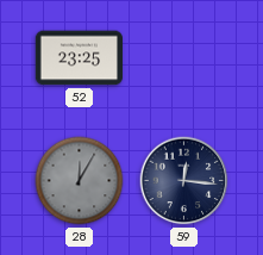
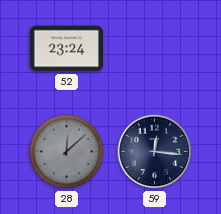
52: 23:25 -> 23:24
28: 12:05 -> 12:08
